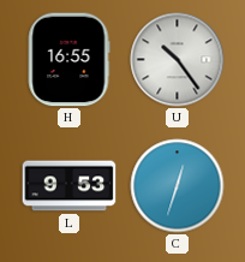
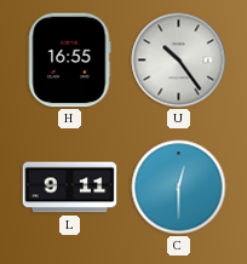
L: 9:53 -> 9:11
C: 12:33 -> 12:30
